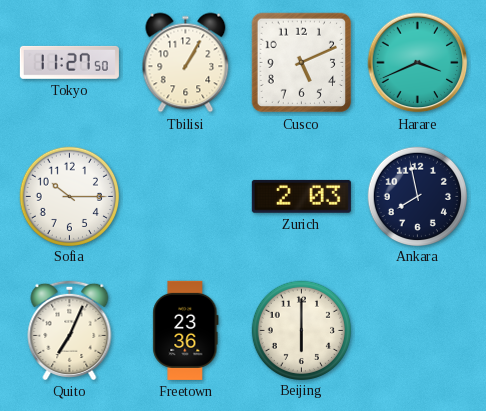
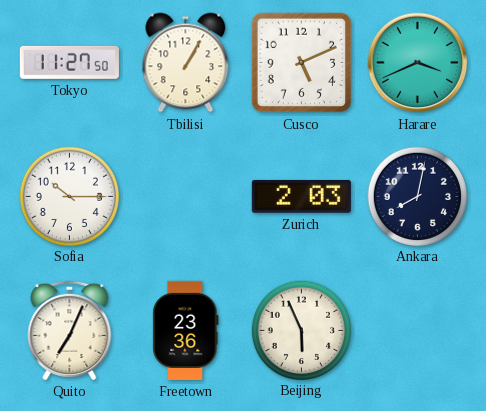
Ankara: 7:58 -> 8:02
Beijing: 6:00 -> 5:56
